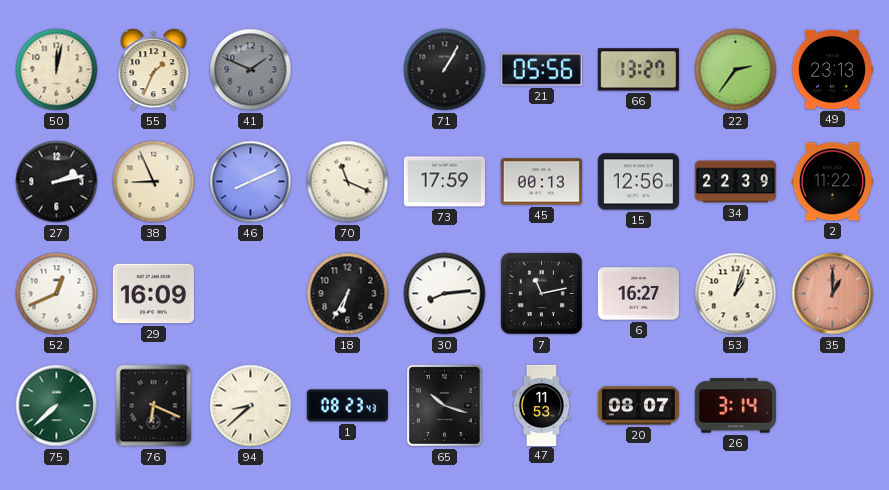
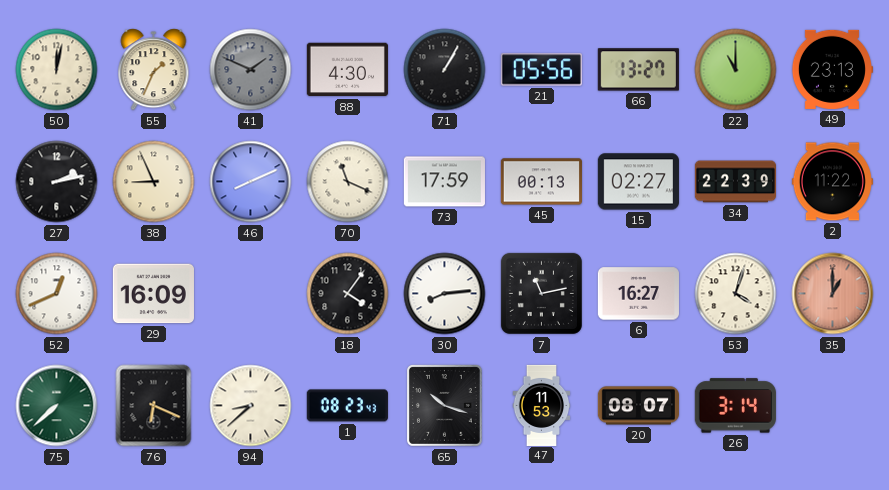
88: none -> 4:30
22: 2:36 -> 11:00
15: 12:56 -> 02:27
18: 6:35 -> 4:06
53: 1:03 -> 4:03
